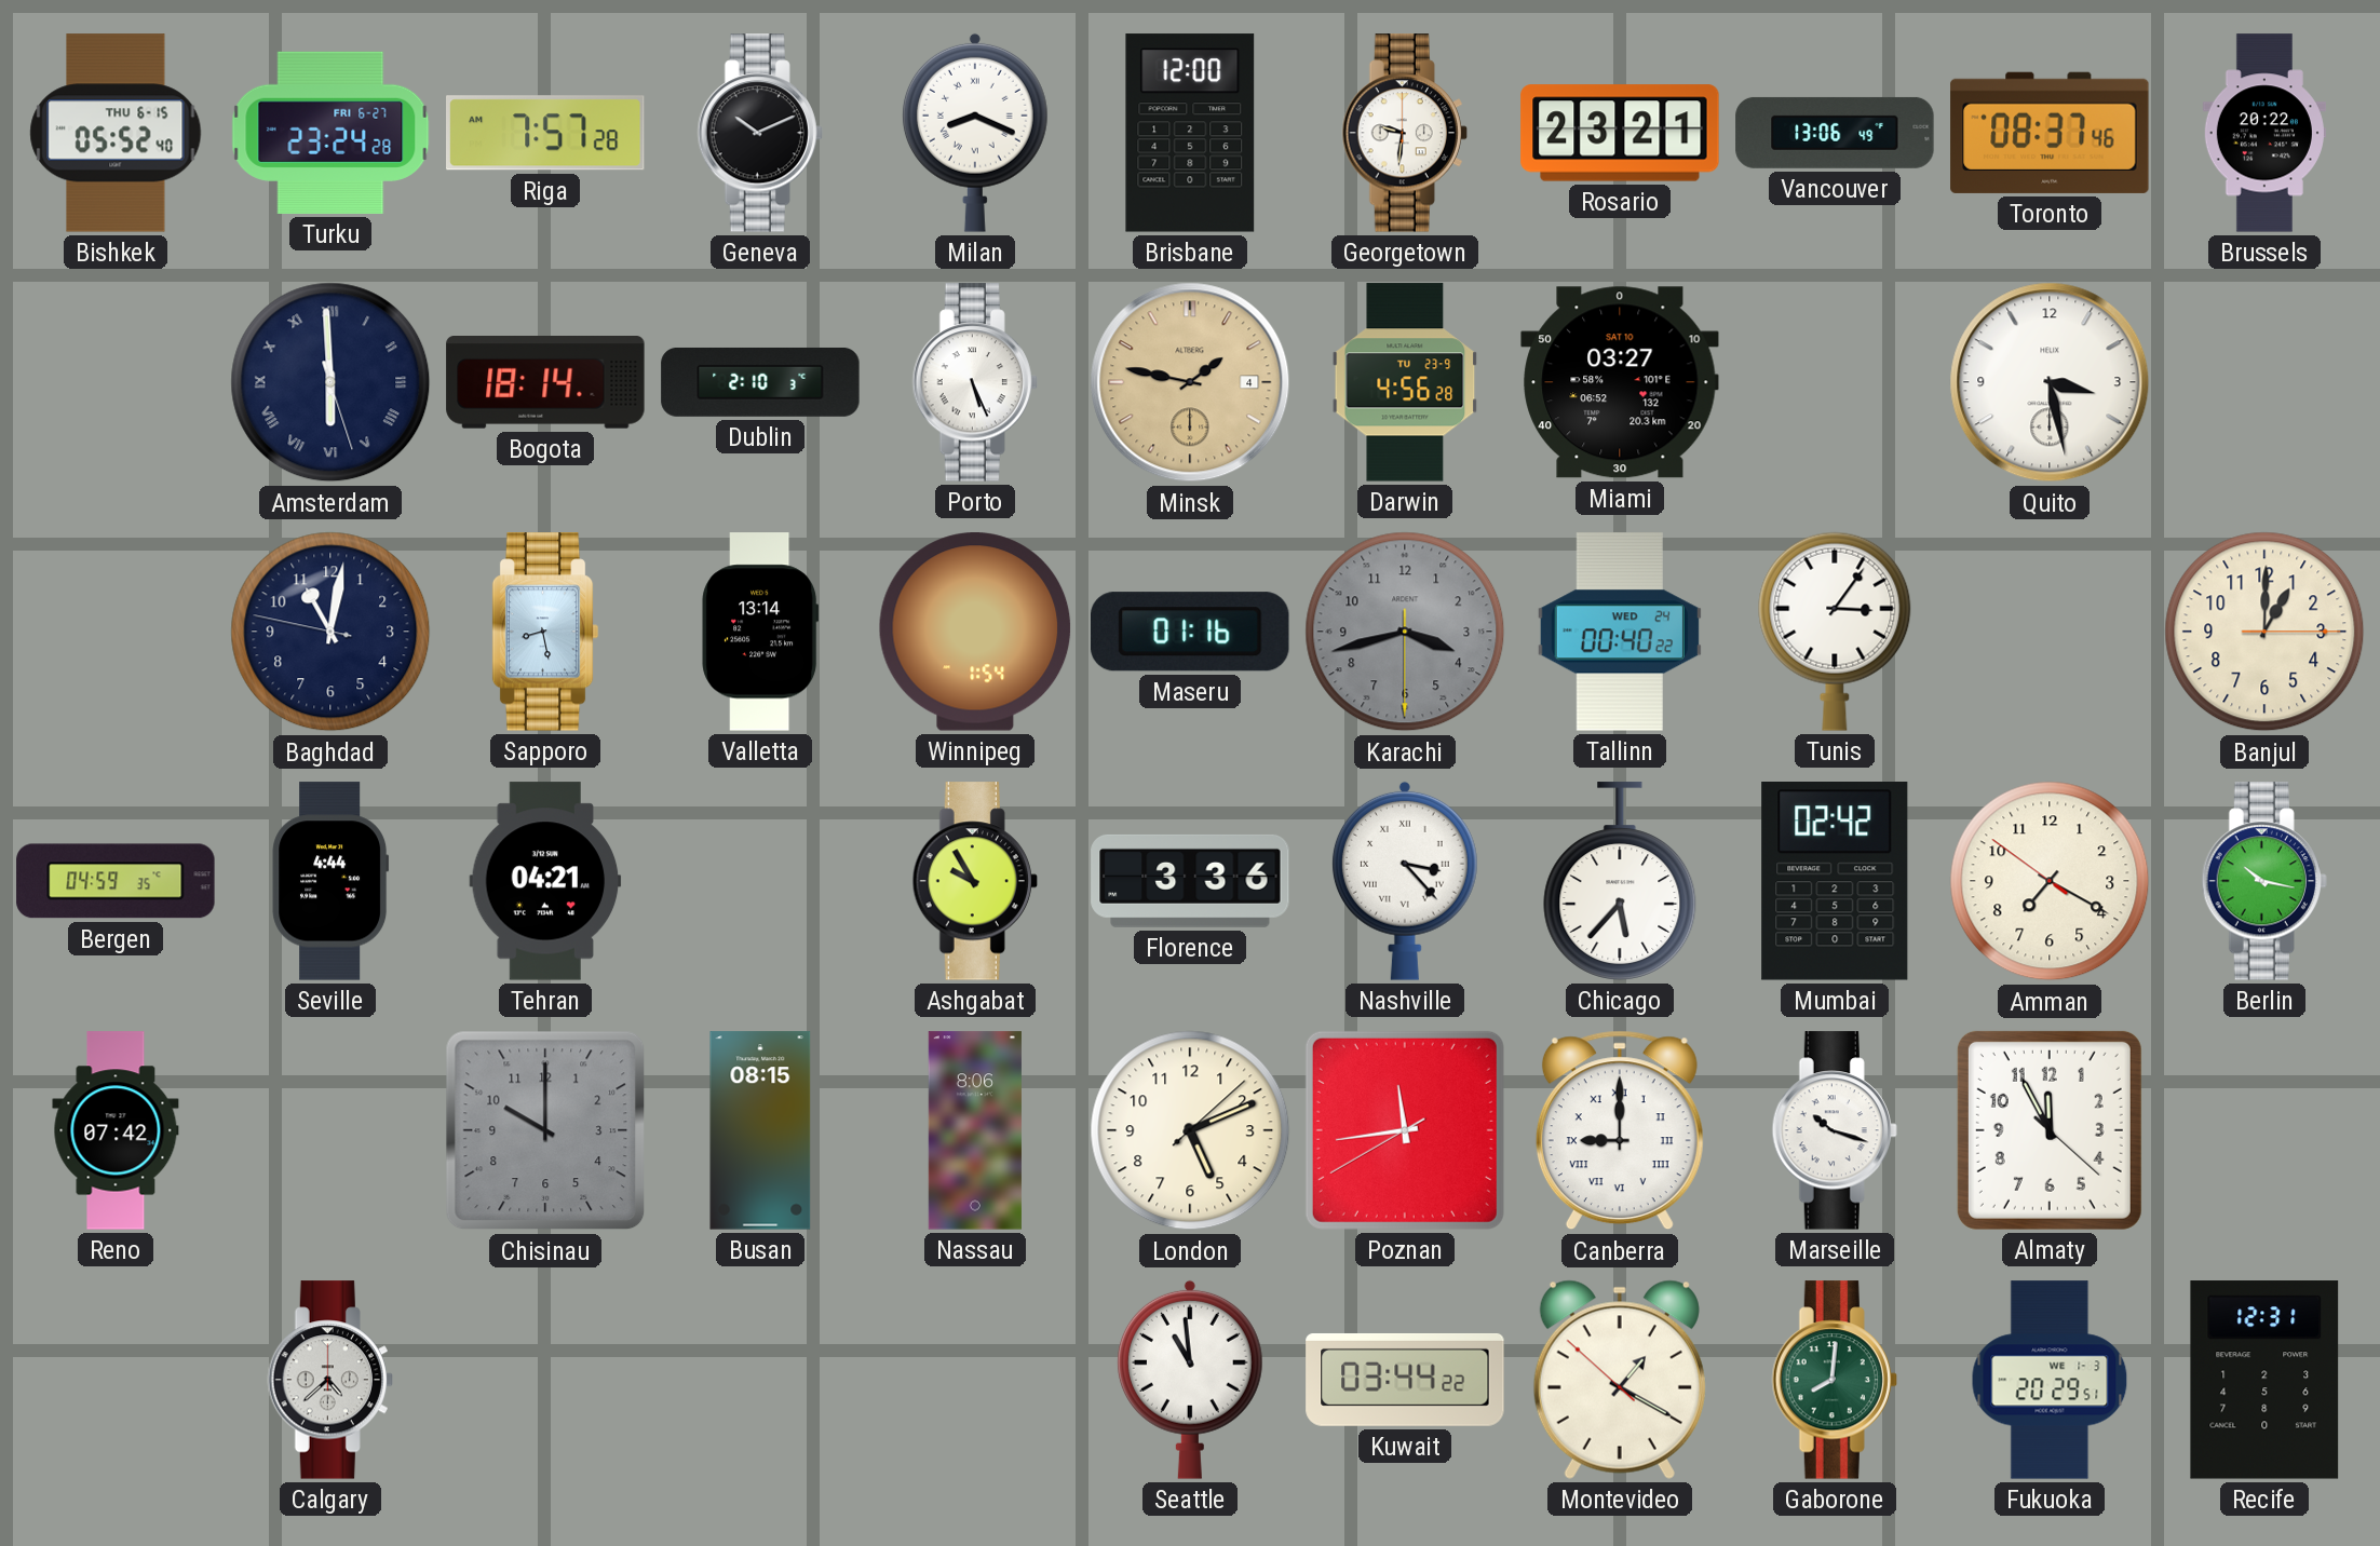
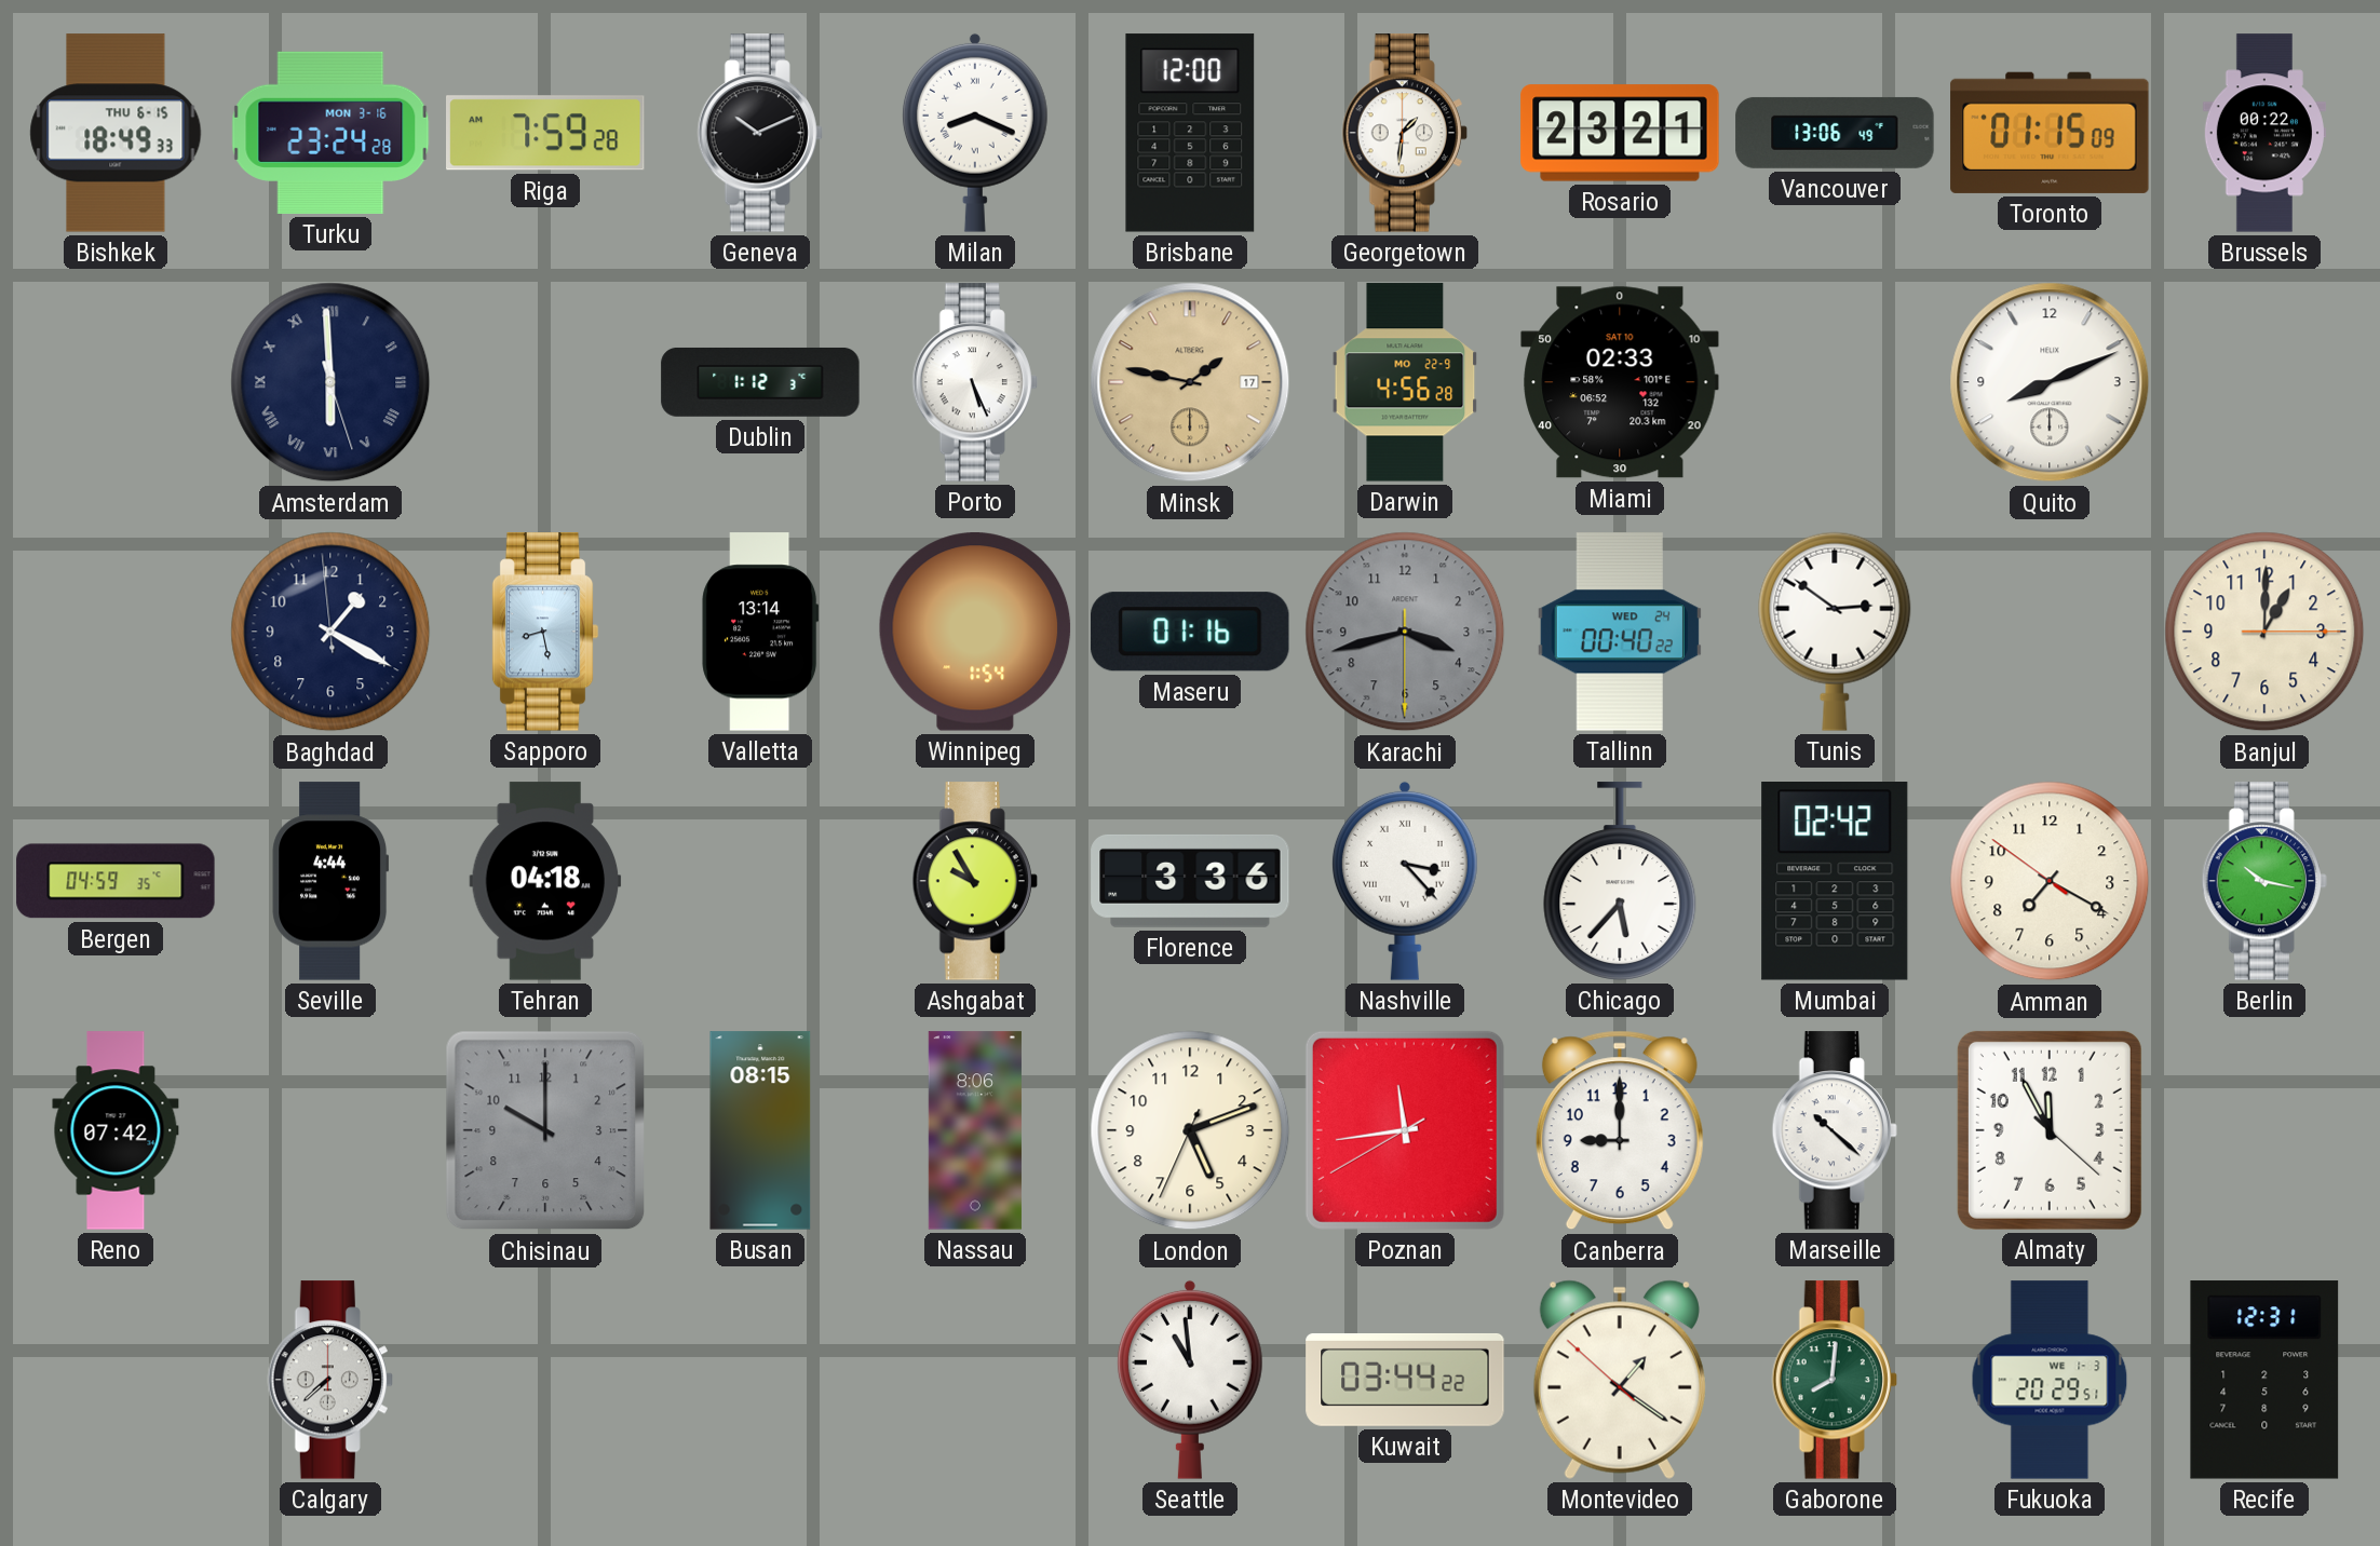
Bishkek: 05:52 -> 18:49
Turku date: FRI 6-27 -> MON 3-16
Riga: 7:57 -> 7:59
Georgetown: 9:31 -> 1:31
Toronto: 08:37 -> 01:15
Brussels: 20:22 -> 00:22
Bogota: 18:14 -> none
Dublin: 2:10 -> 1:12
Minsk date: 4 -> 17
Darwin date: TU 23-9 -> MO 22-9
Miami: 03:27 -> 02:33
Quito: 3:28 -> 8:11
Baghdad: 11:01 -> 1:19
Tunis: 3:06 -> 2:51
Tehran: 04:21 -> 04:18
London: 5:11:08 -> 5:11:34
Canberra numerals: Roman -> Arabic
Marseille: 10:18 -> 10:22
Calgary: 4:38 -> 7:38
Montevideo: 1:19 -> 1:20
